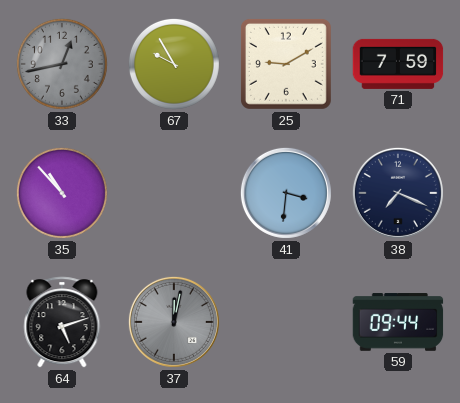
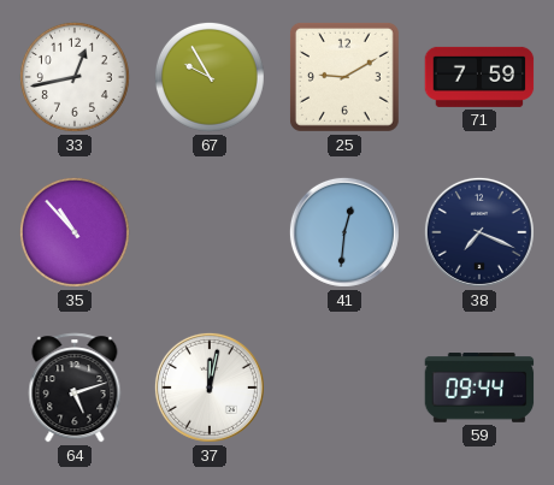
33 dial: grey -> white
41: 3:31 -> 12:31
37 dial: grey -> white
